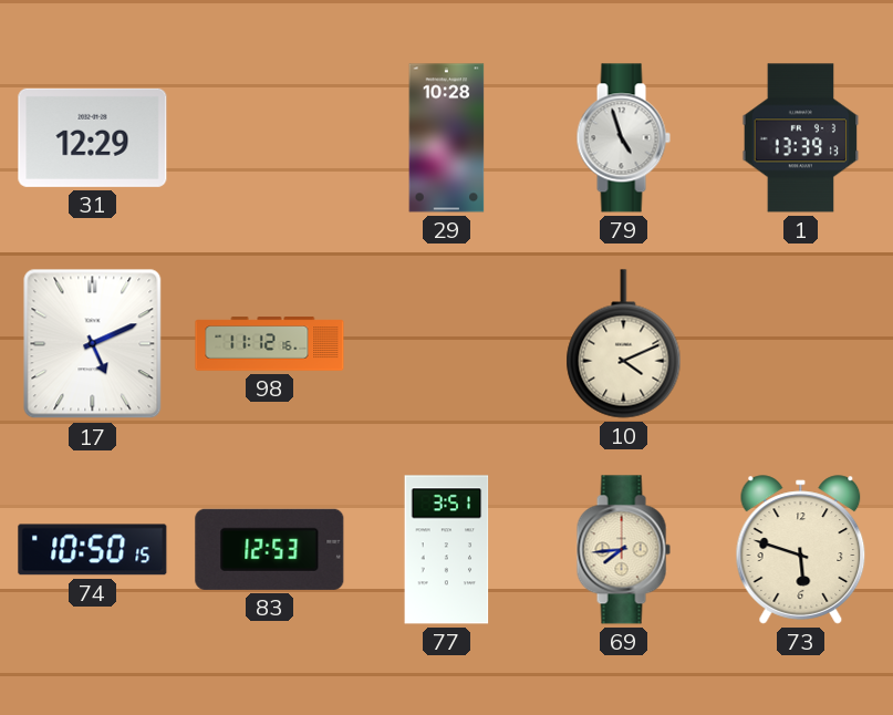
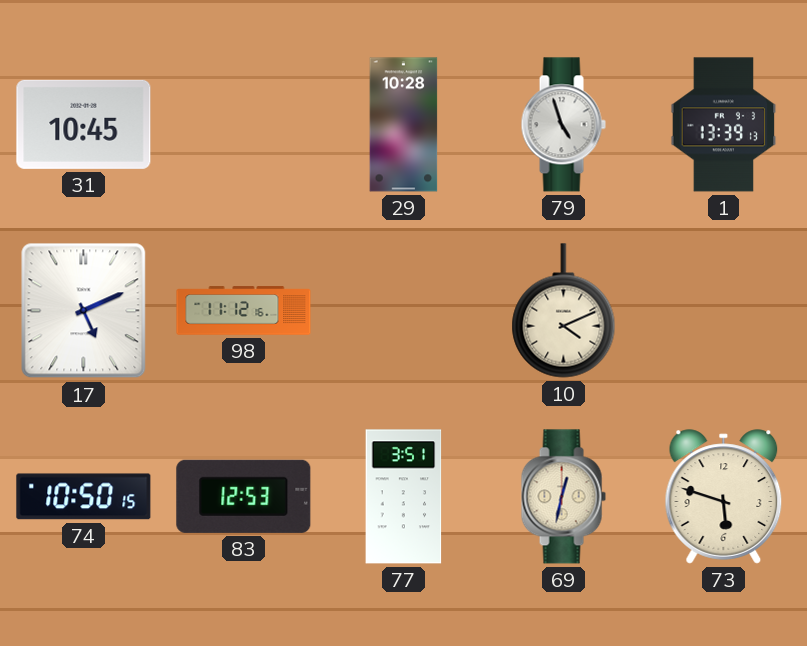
31: 12:29 -> 10:45
69: 7:44 -> 12:32
